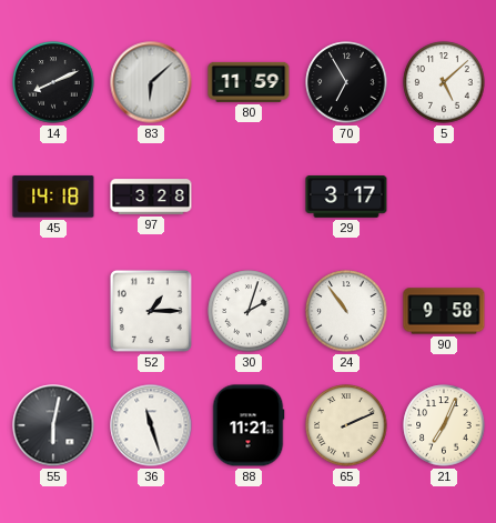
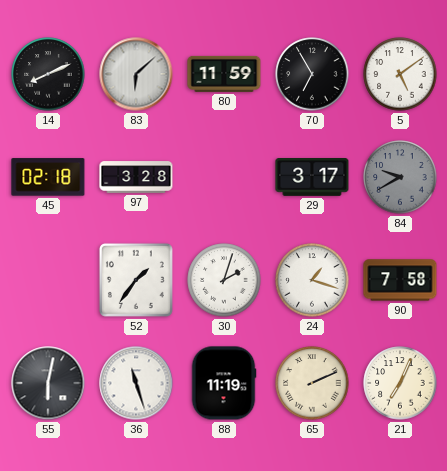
5: 5:08 -> 5:09
45: 14:18 -> 02:18
84: none -> 9:40
52: 1:15 -> 1:36
24: 10:54 -> 1:18
90: 9:58 -> 7:58
88: 11:21 -> 11:19
